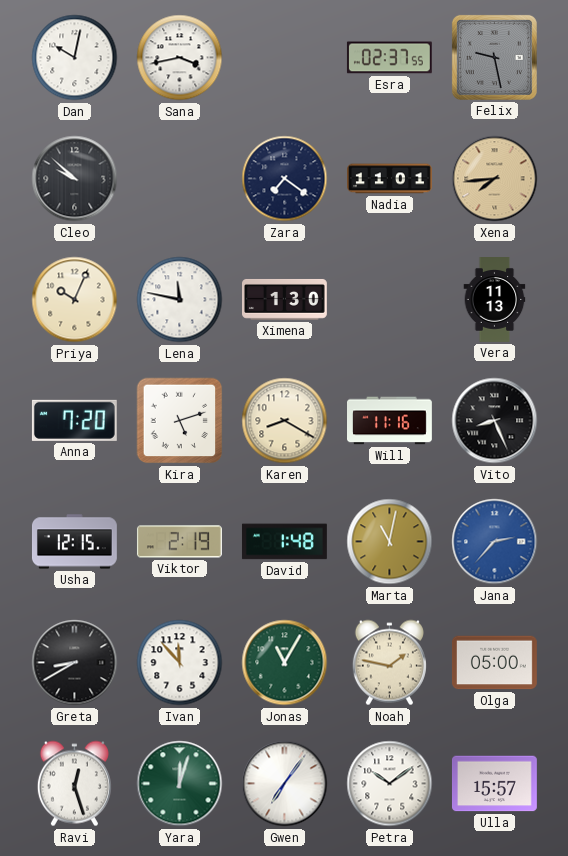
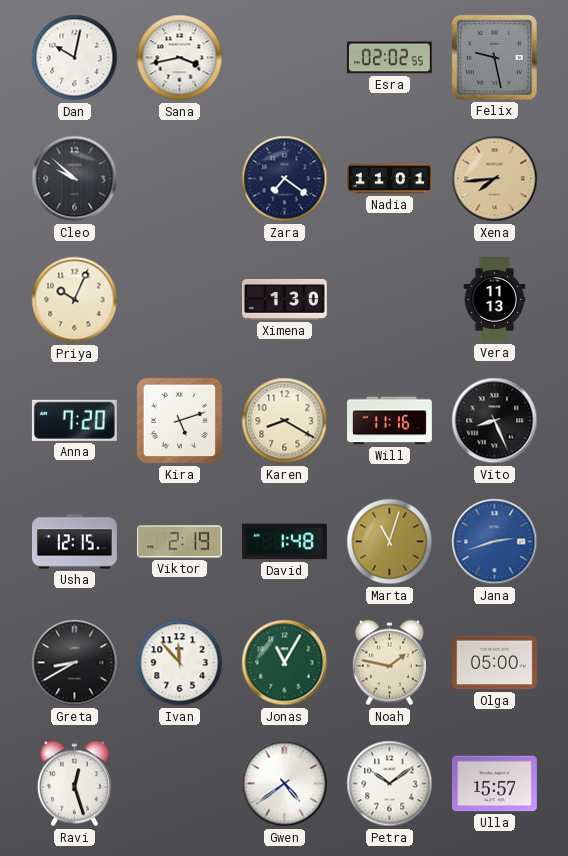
Esra: 02:37 -> 02:02
Lena: 11:47 -> none
Marta: 11:02 -> 11:03
Jana: 2:37 -> 2:42
Yara: 12:03 -> none
Gwen: 7:06 -> 4:39
